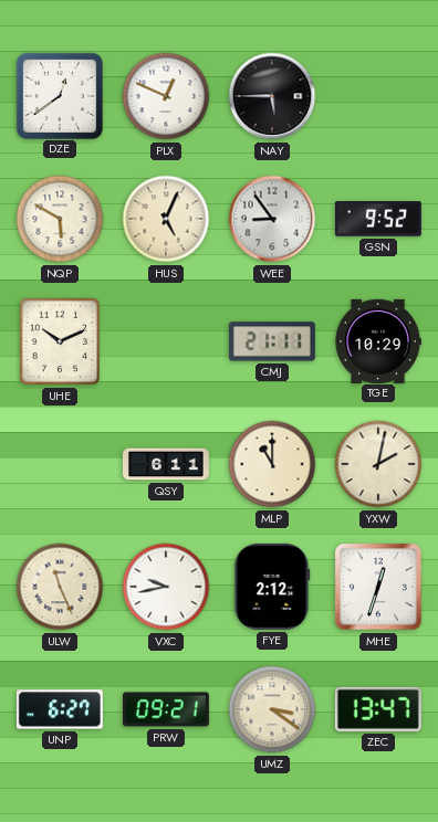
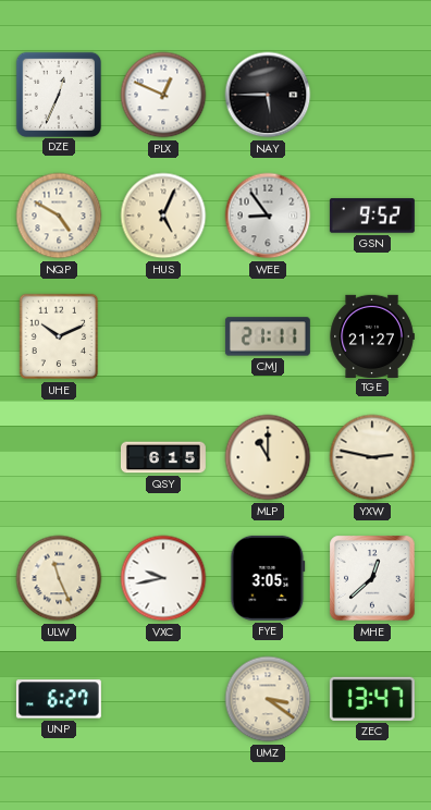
DZE: 12:39 -> 12:34
NQP: 5:50 -> 4:50
TGE: 10:29 -> 21:27
QSY: 6:11 -> 6:15
YXW: 2:02 -> 2:47
FYE: 2:12 -> 3:05
MHE: 12:33 -> 12:38
PRW: 09:21 -> none
